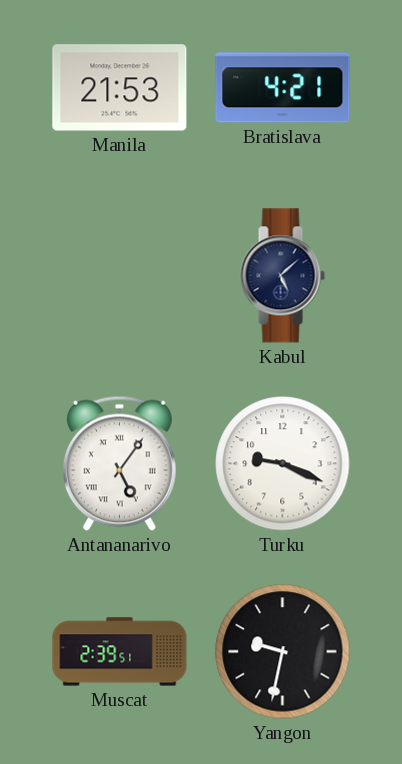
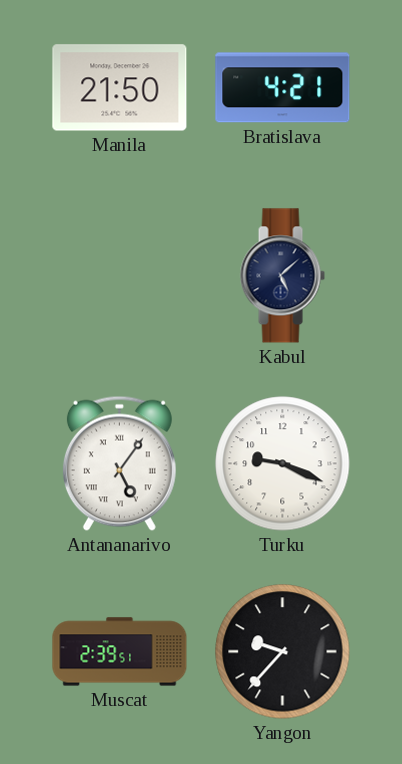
Manila: 21:53 -> 21:50
Yangon: 9:32 -> 9:37
